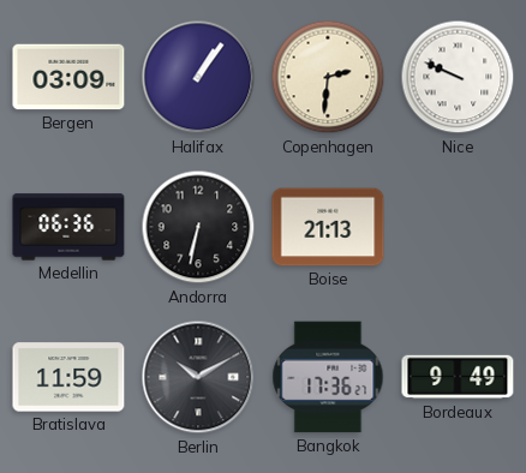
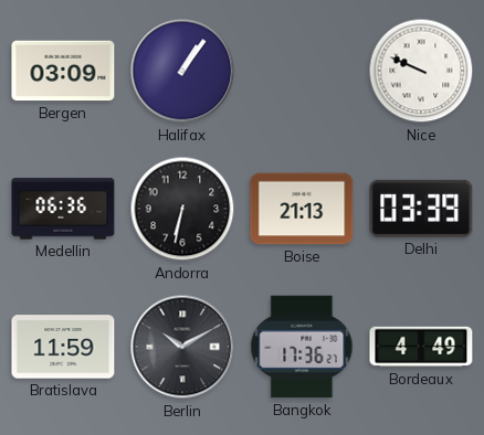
Copenhagen: 2:31 -> none
Delhi: none -> 03:39
Bordeaux: 9:49 -> 4:49
